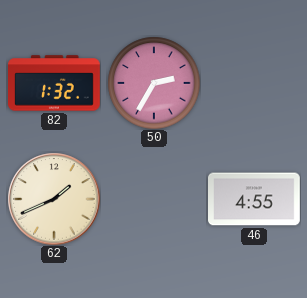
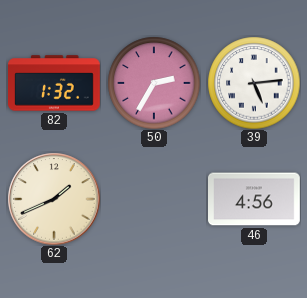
39: none -> 5:14
46: 4:55 -> 4:56
